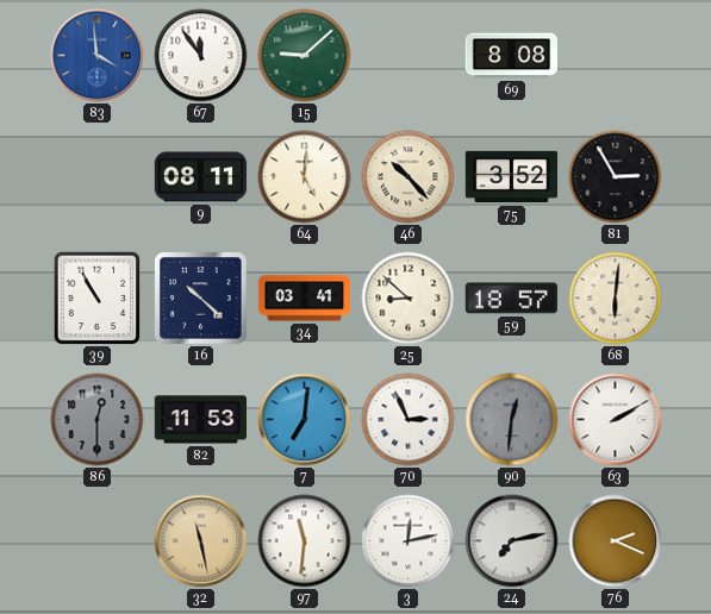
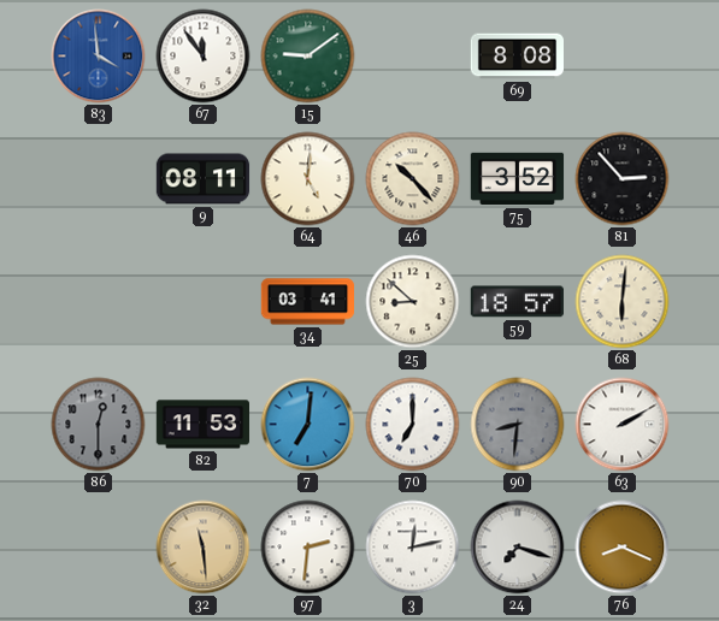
15: 9:08 -> 9:09
81: 2:55 -> 2:53
39: 10:55 -> none
16: 10:22 -> none
70: 2:56 -> 7:00
90: 12:31 -> 8:31
32: 11:28 -> 11:29
97: 11:31 -> 2:31
24: 7:13 -> 7:18
76: 2:19 -> 8:19
